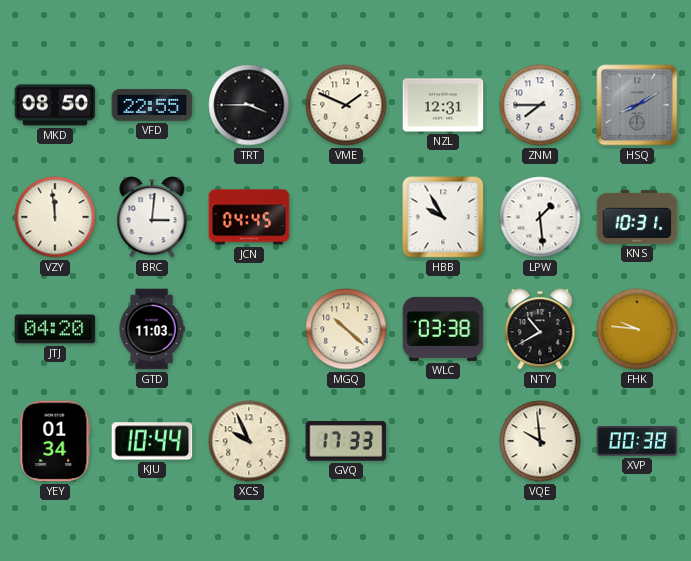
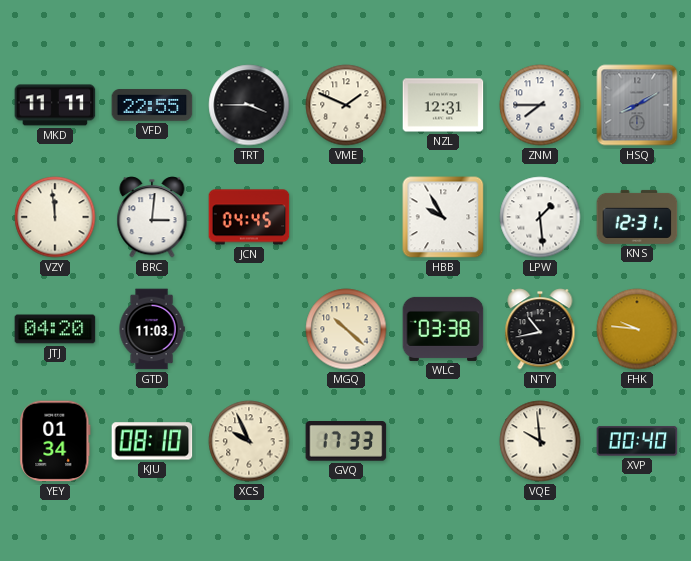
MKD: 08:50 -> 11:11
KNS: 10:31 -> 12:31
NTY: 10:40 -> 10:43
KJU: 10:44 -> 08:10
XVP: 00:38 -> 00:40
